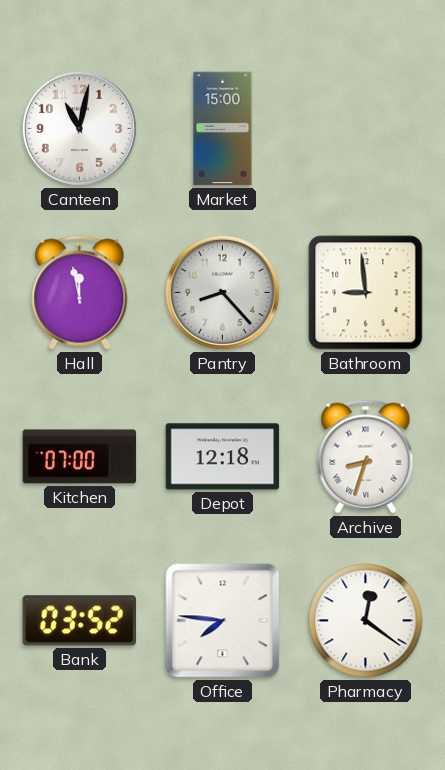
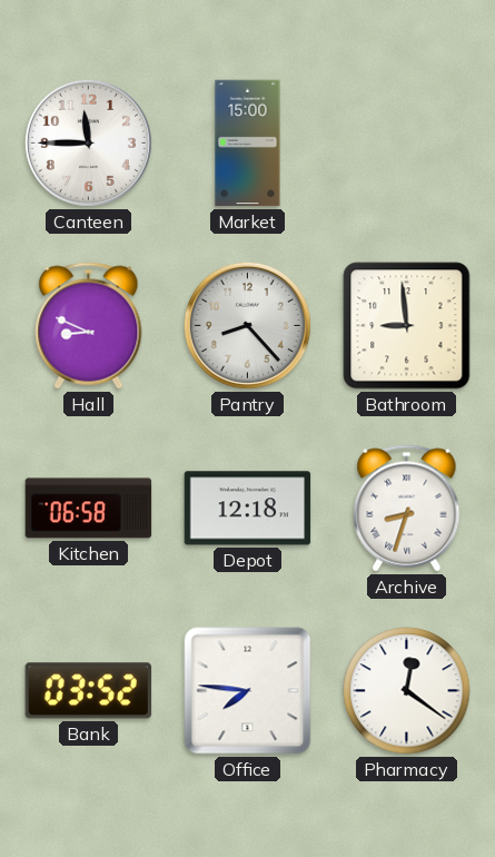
Canteen: 11:02 -> 11:45
Hall: 11:58 -> 8:49
Kitchen: 07:00 -> 06:58
